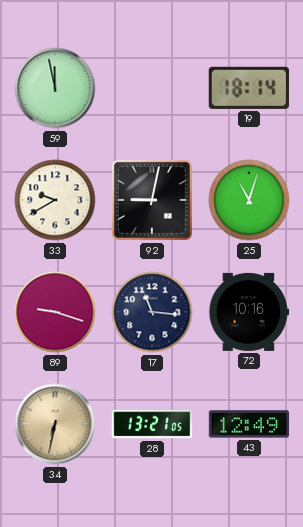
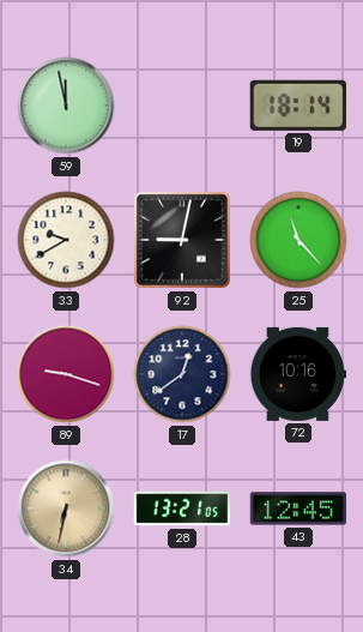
25: 11:03 -> 11:23
17: 11:16 -> 12:39
43: 12:49 -> 12:45
